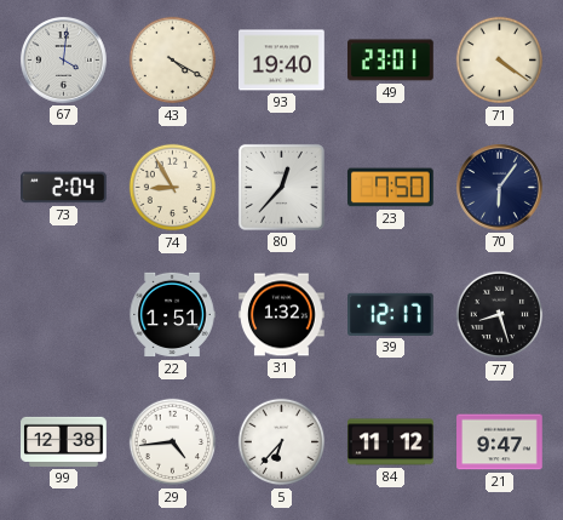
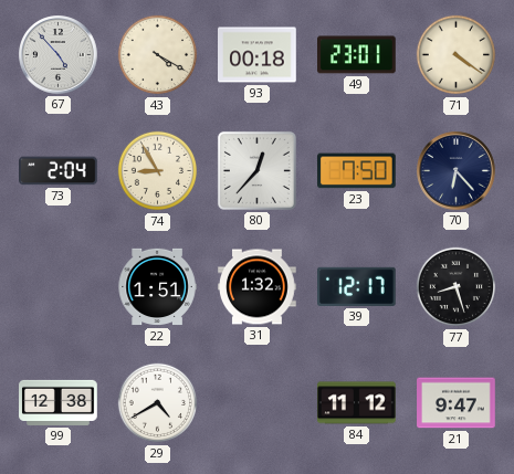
67: 4:01 -> 4:53
93: 19:40 -> 00:18
70: 6:06 -> 6:23
29: 4:44 -> 4:40
5: 6:37 -> none
